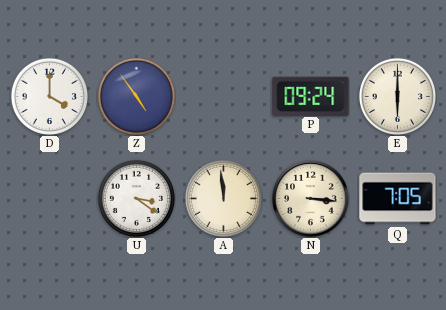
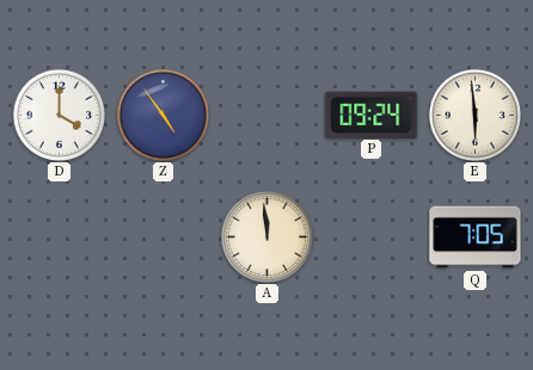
E: 6:00 -> 5:59
U: 3:21 -> none
N: 3:16 -> none
